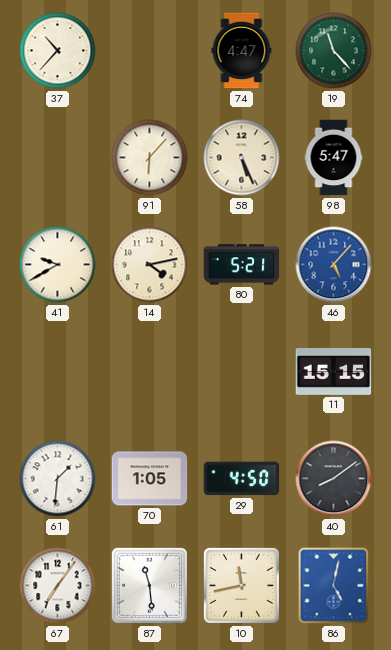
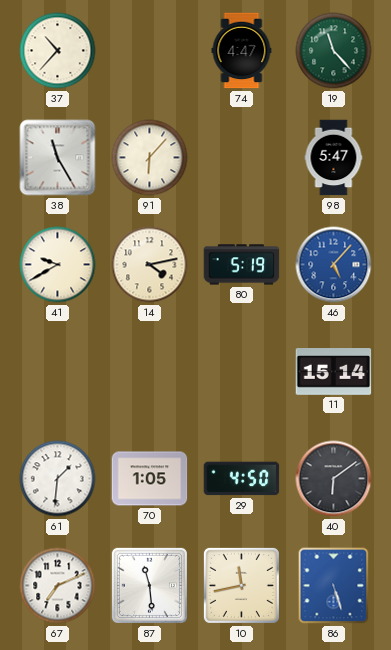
38: none -> 11:25
58: 5:26 -> none
80: 5:21 -> 5:19
11: 15:15 -> 15:14
40: 8:09 -> 6:09
67: 7:06 -> 7:11
86: 5:02 -> 5:27
